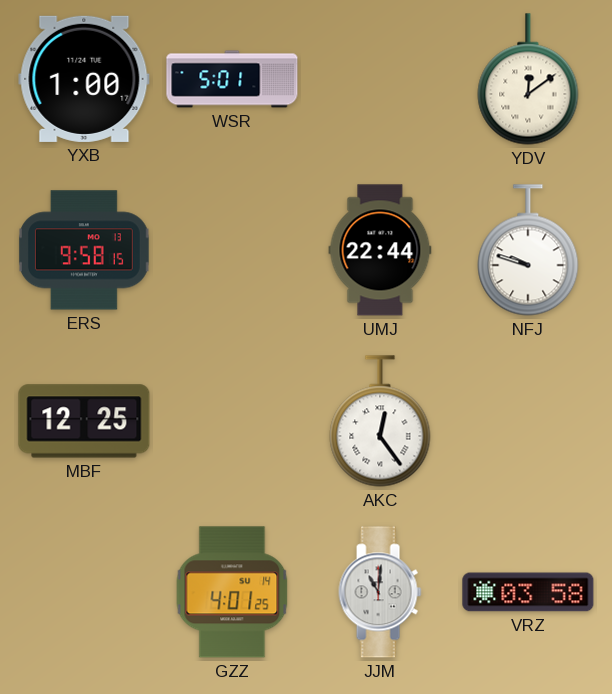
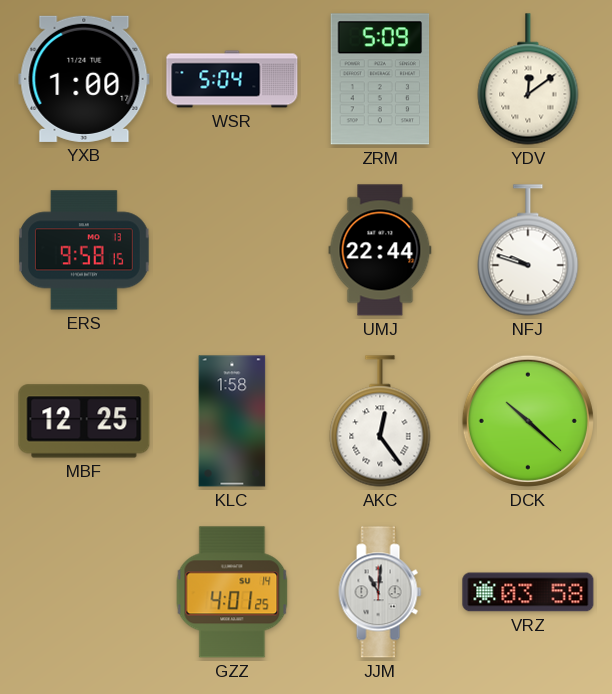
WSR: 5:01 -> 5:04
ZRM: none -> 5:09
KLC: none -> 1:58
DCK: none -> 10:22
